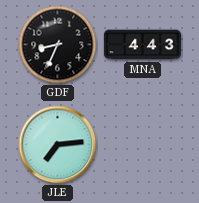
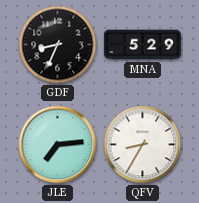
MNA: 4:43 -> 5:29
QFV: none -> 8:35
